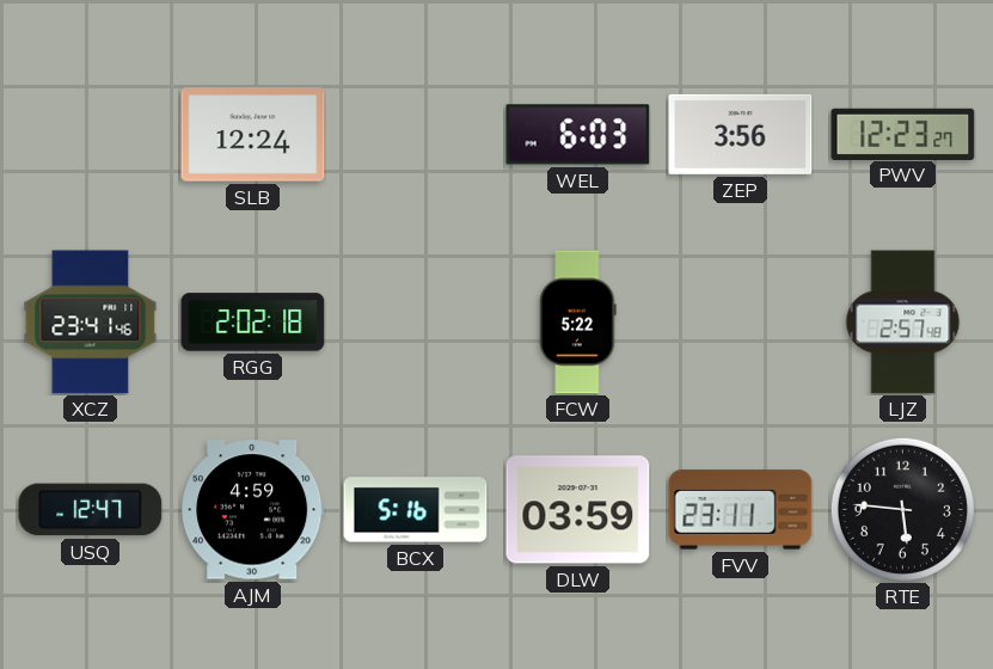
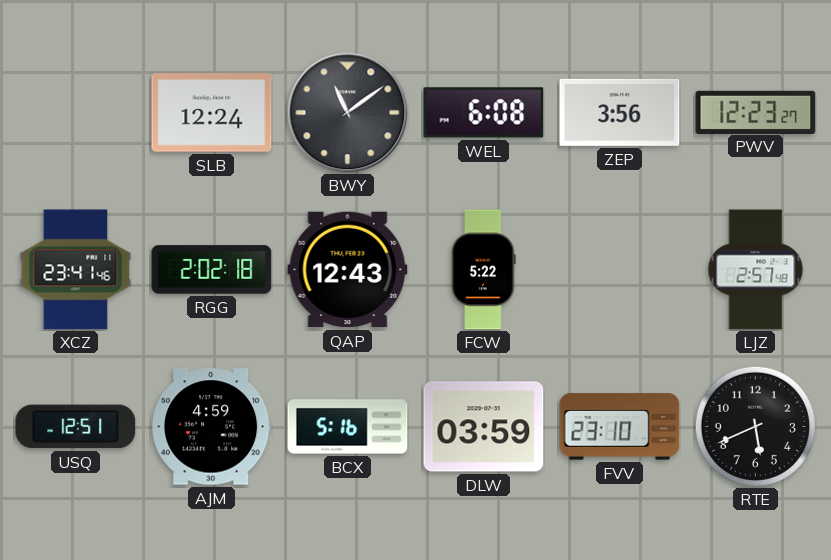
BWY: none -> 11:09
WEL: 6:03 -> 6:08
QAP: none -> 12:43
USQ: 12:47 -> 12:51
FVV: 23:11 -> 23:10
RTE: 5:46 -> 5:41
